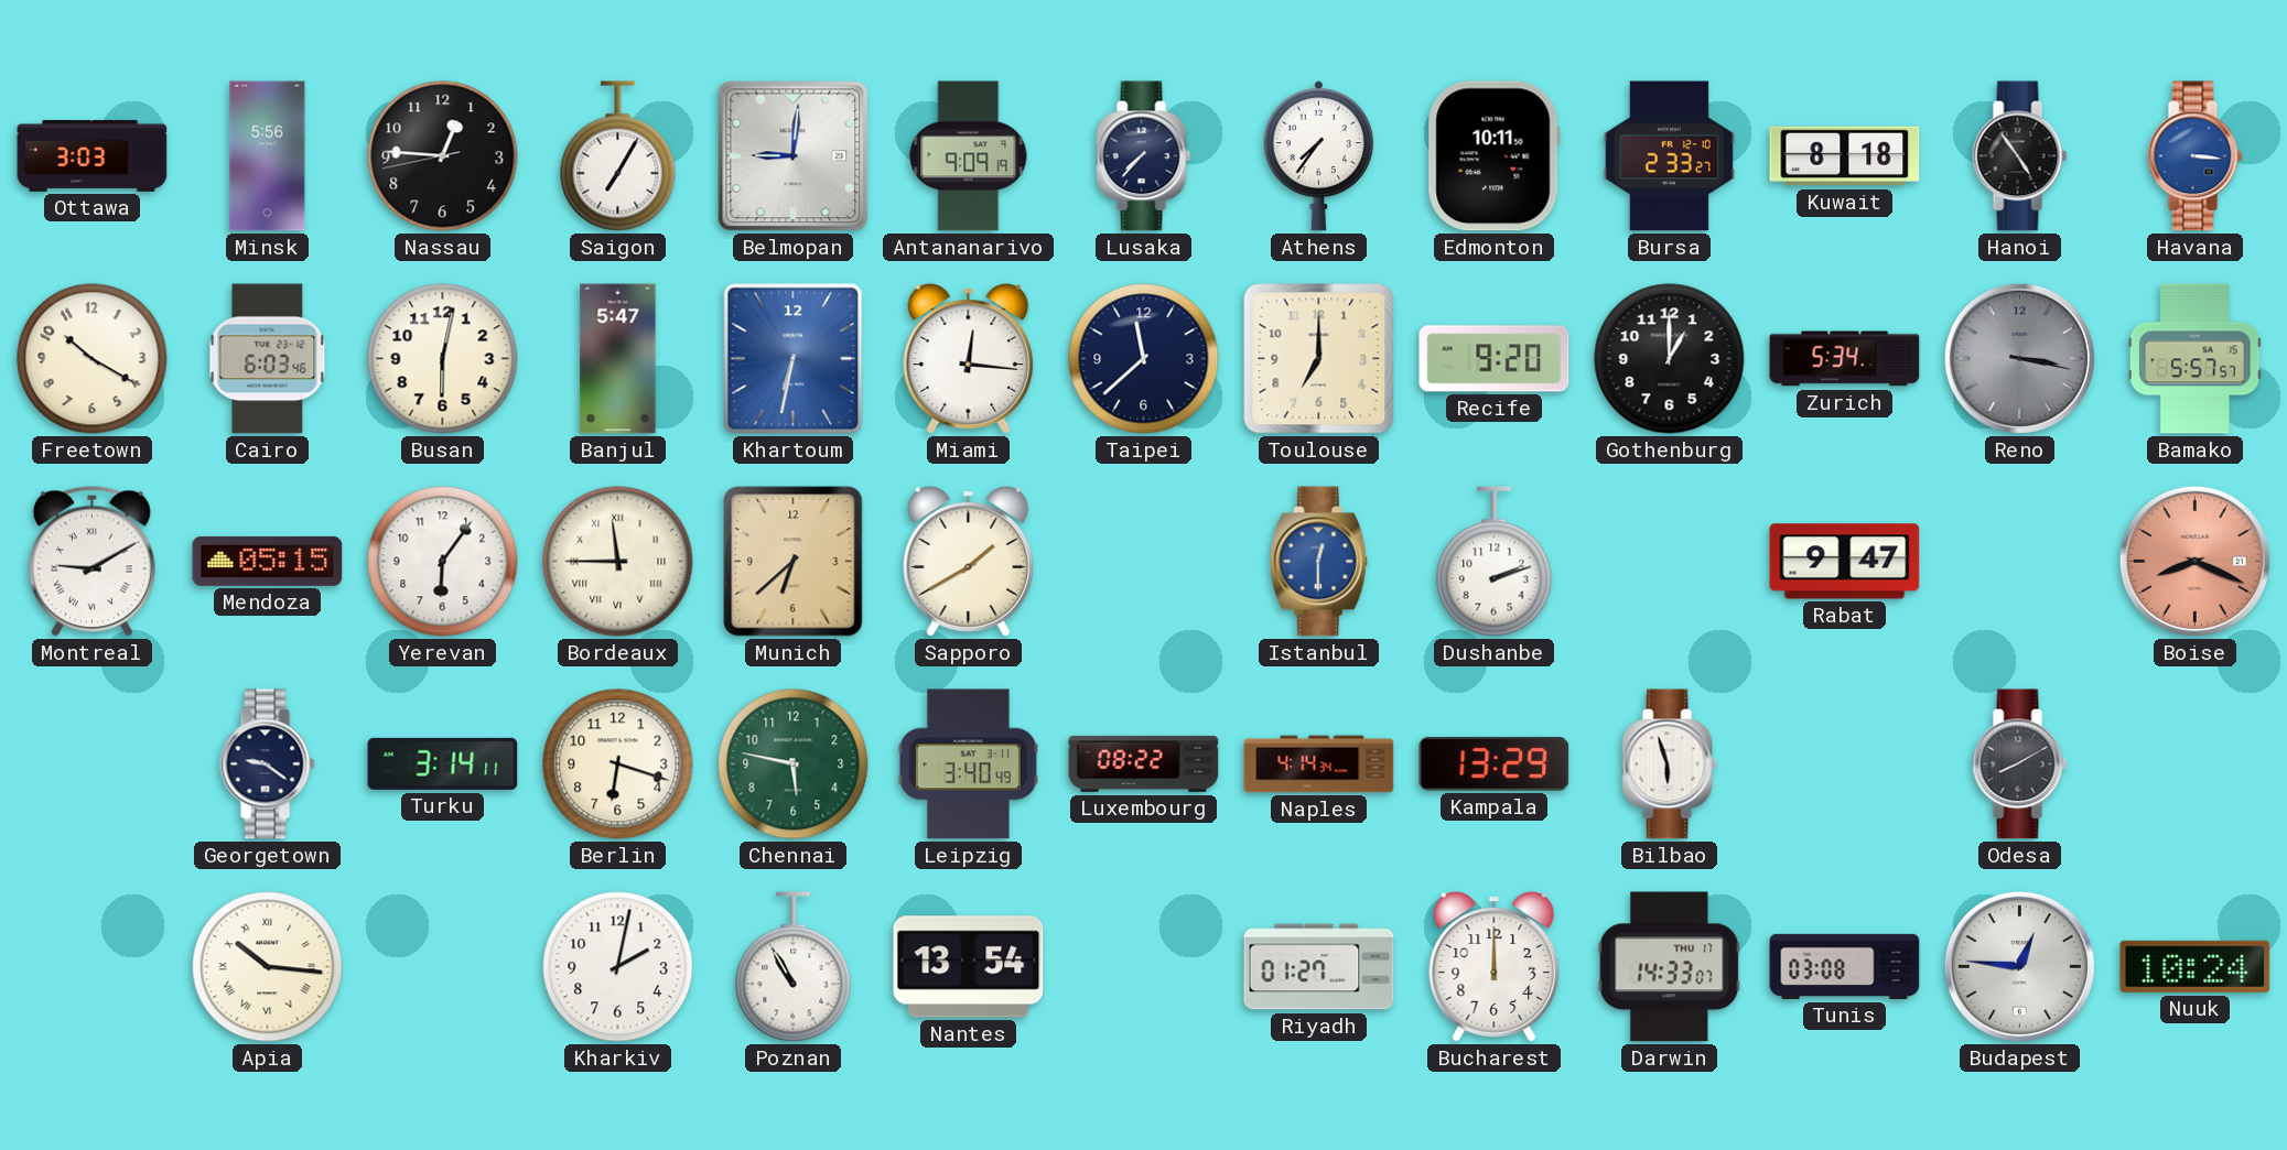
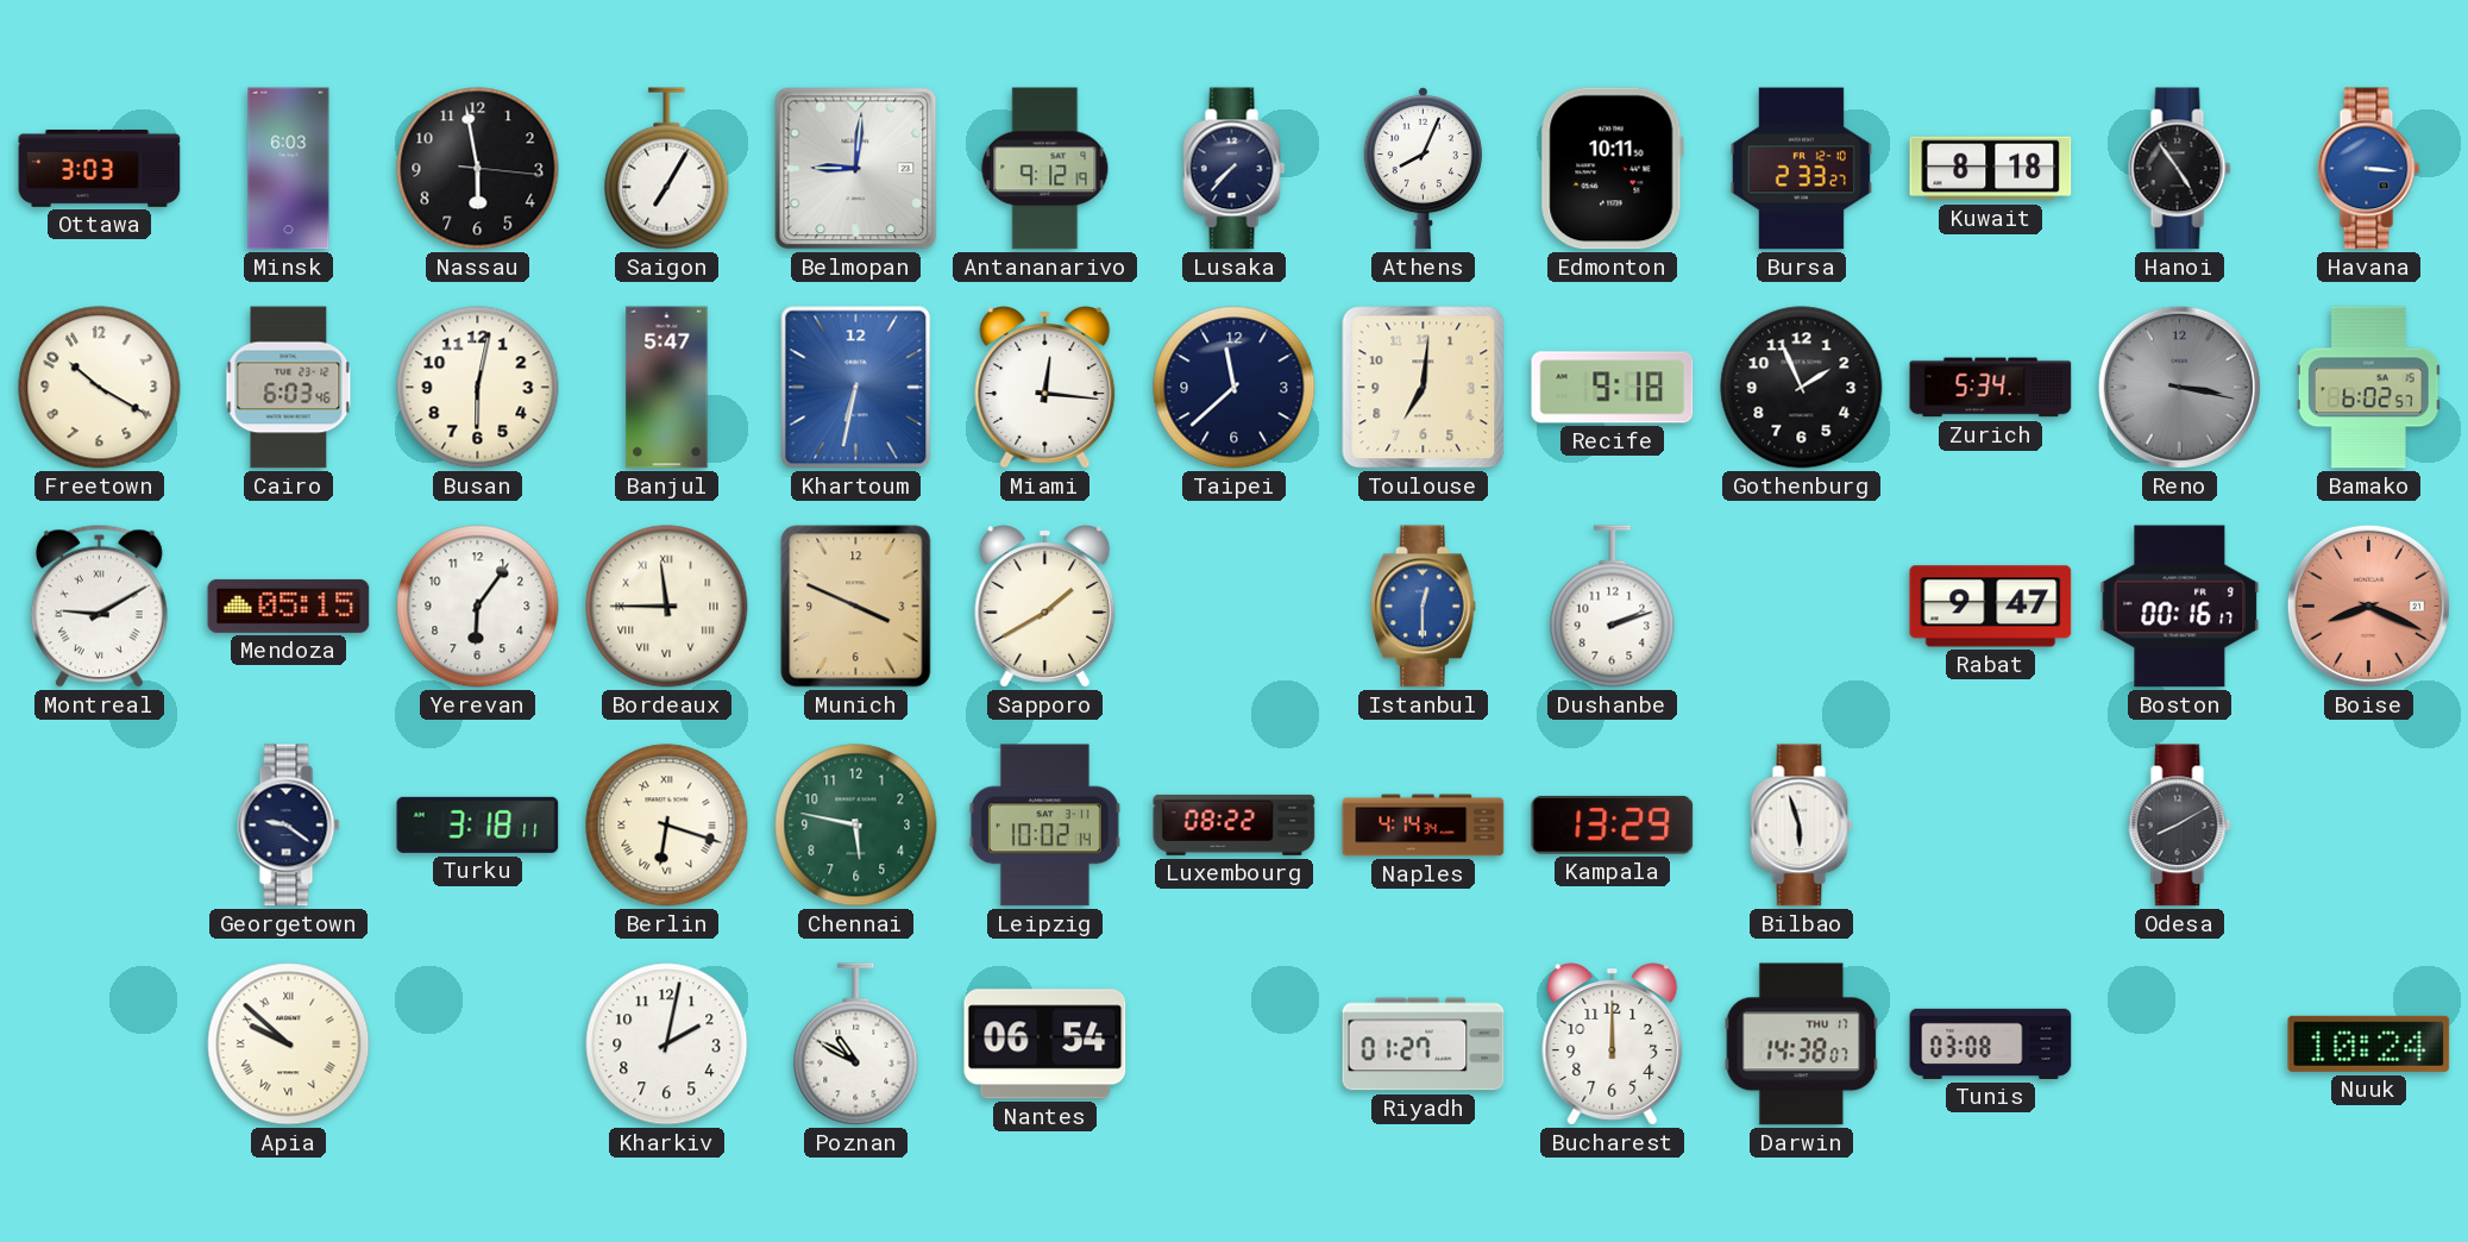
Minsk: 5:56 -> 6:03
Nassau: 12:45 -> 5:58
Antananarivo: 9:09 -> 9:12
Athens: 7:36 -> 8:04
Toulouse: 7:00 -> 7:01
Recife: 9:20 -> 9:18
Gothenburg: 1:00 -> 1:56
Bamako: 5:57 -> 6:02
Munich: 6:38 -> 3:49
Boston: none -> 00:16
Turku: 3:14 -> 3:18
Berlin numerals: Arabic -> Roman
Leipzig: 3:40 -> 10:02
Apia: 10:16 -> 9:52
Poznan: 10:55 -> 10:50
Nantes: 13:54 -> 06:54
Darwin: 14:33 -> 14:38
Budapest: 12:46 -> none
